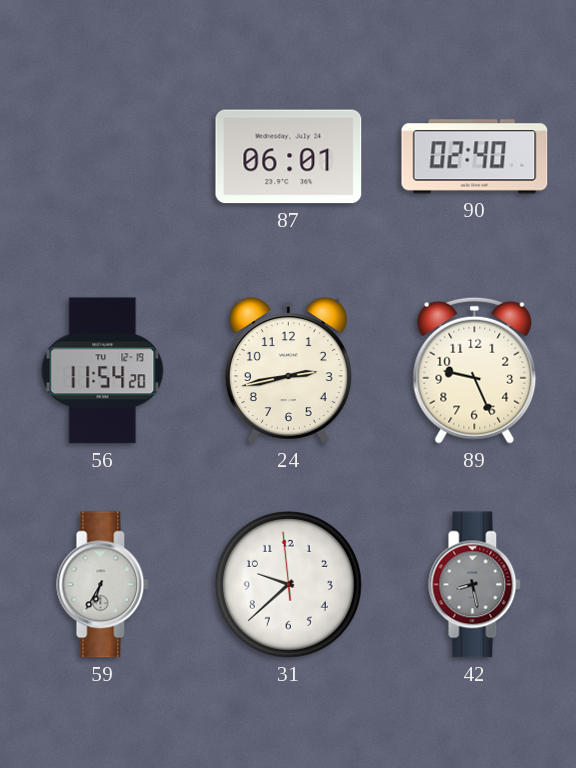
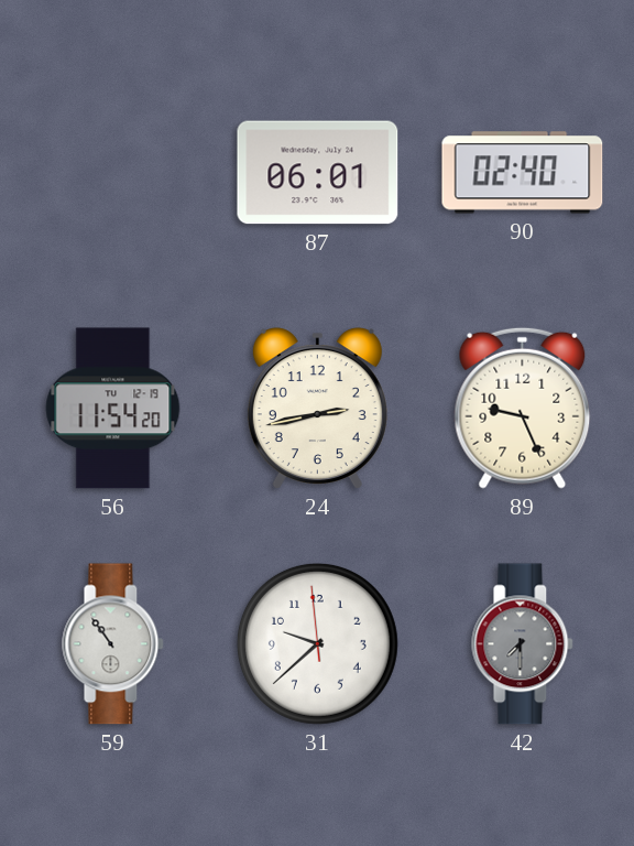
59: 6:35 -> 10:54
42: 8:28 -> 7:30
